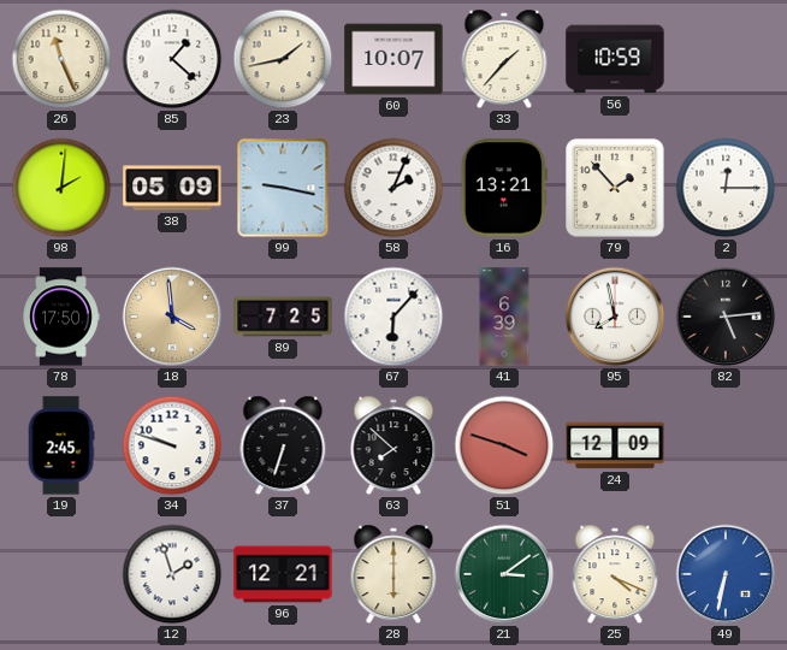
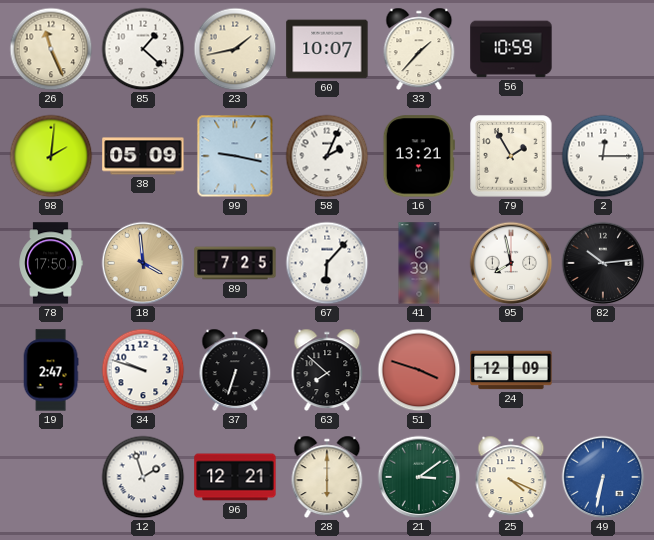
79: 1:53 -> 1:55
82: 5:14 -> 10:14
19: 2:45 -> 2:47
